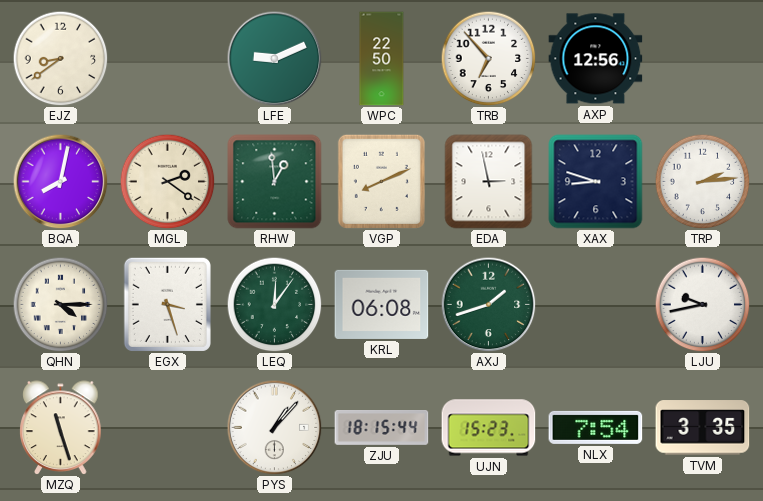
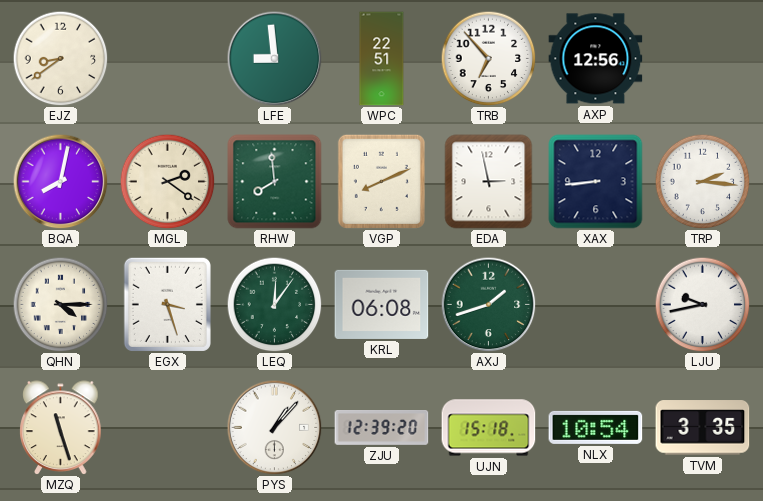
LFE: 9:11 -> 8:59
WPC: 22:50 -> 22:51
RHW: 12:59 -> 7:59
XAX: 8:48 -> 8:44
TRP: 2:14 -> 2:16
ZJU: 18:15 -> 12:39
UJN: 15:23 -> 15:18
NLX: 7:54 -> 10:54
